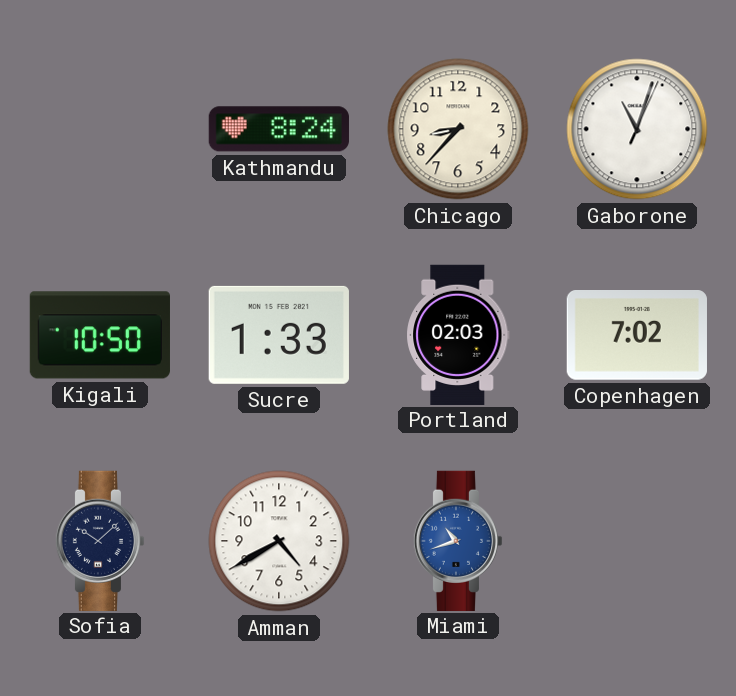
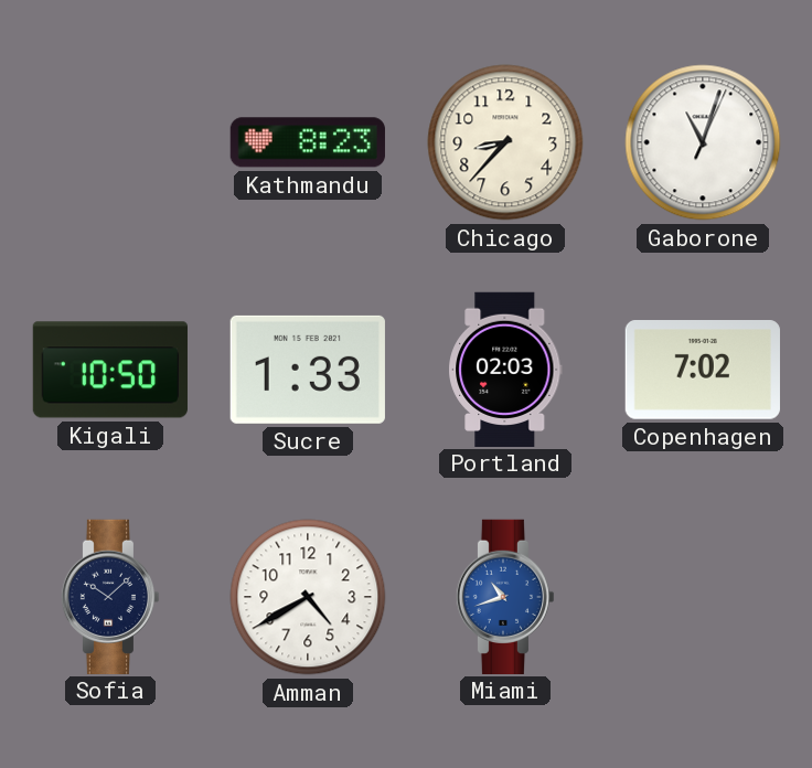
Kathmandu: 8:24 -> 8:23
